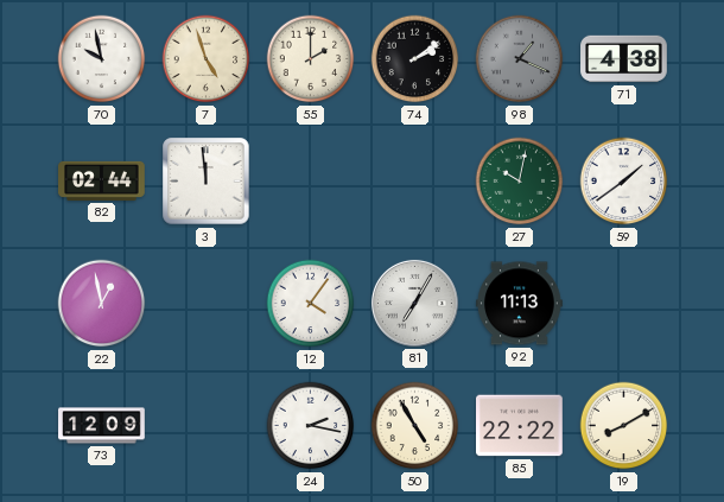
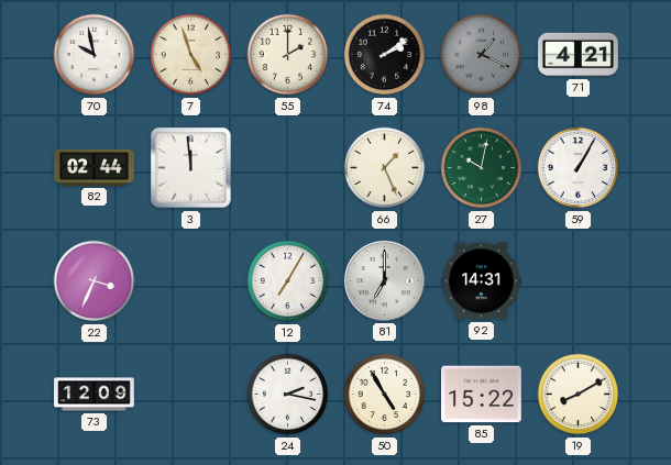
71: 4:38 -> 4:21
66: none -> 1:26
59: 1:39 -> 1:05
22: 12:58 -> 3:34
12: 4:06 -> 7:05
81: 7:05 -> 7:00
92: 11:13 -> 14:31
85: 22:22 -> 15:22
